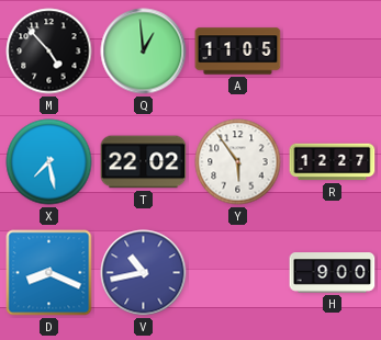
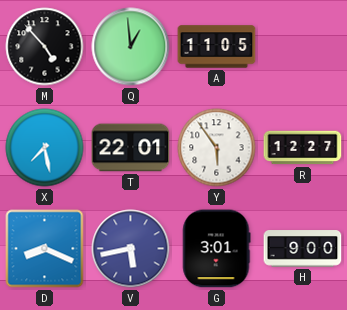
T: 22:02 -> 22:01
V: 10:43 -> 5:43
G: none -> 3:01
